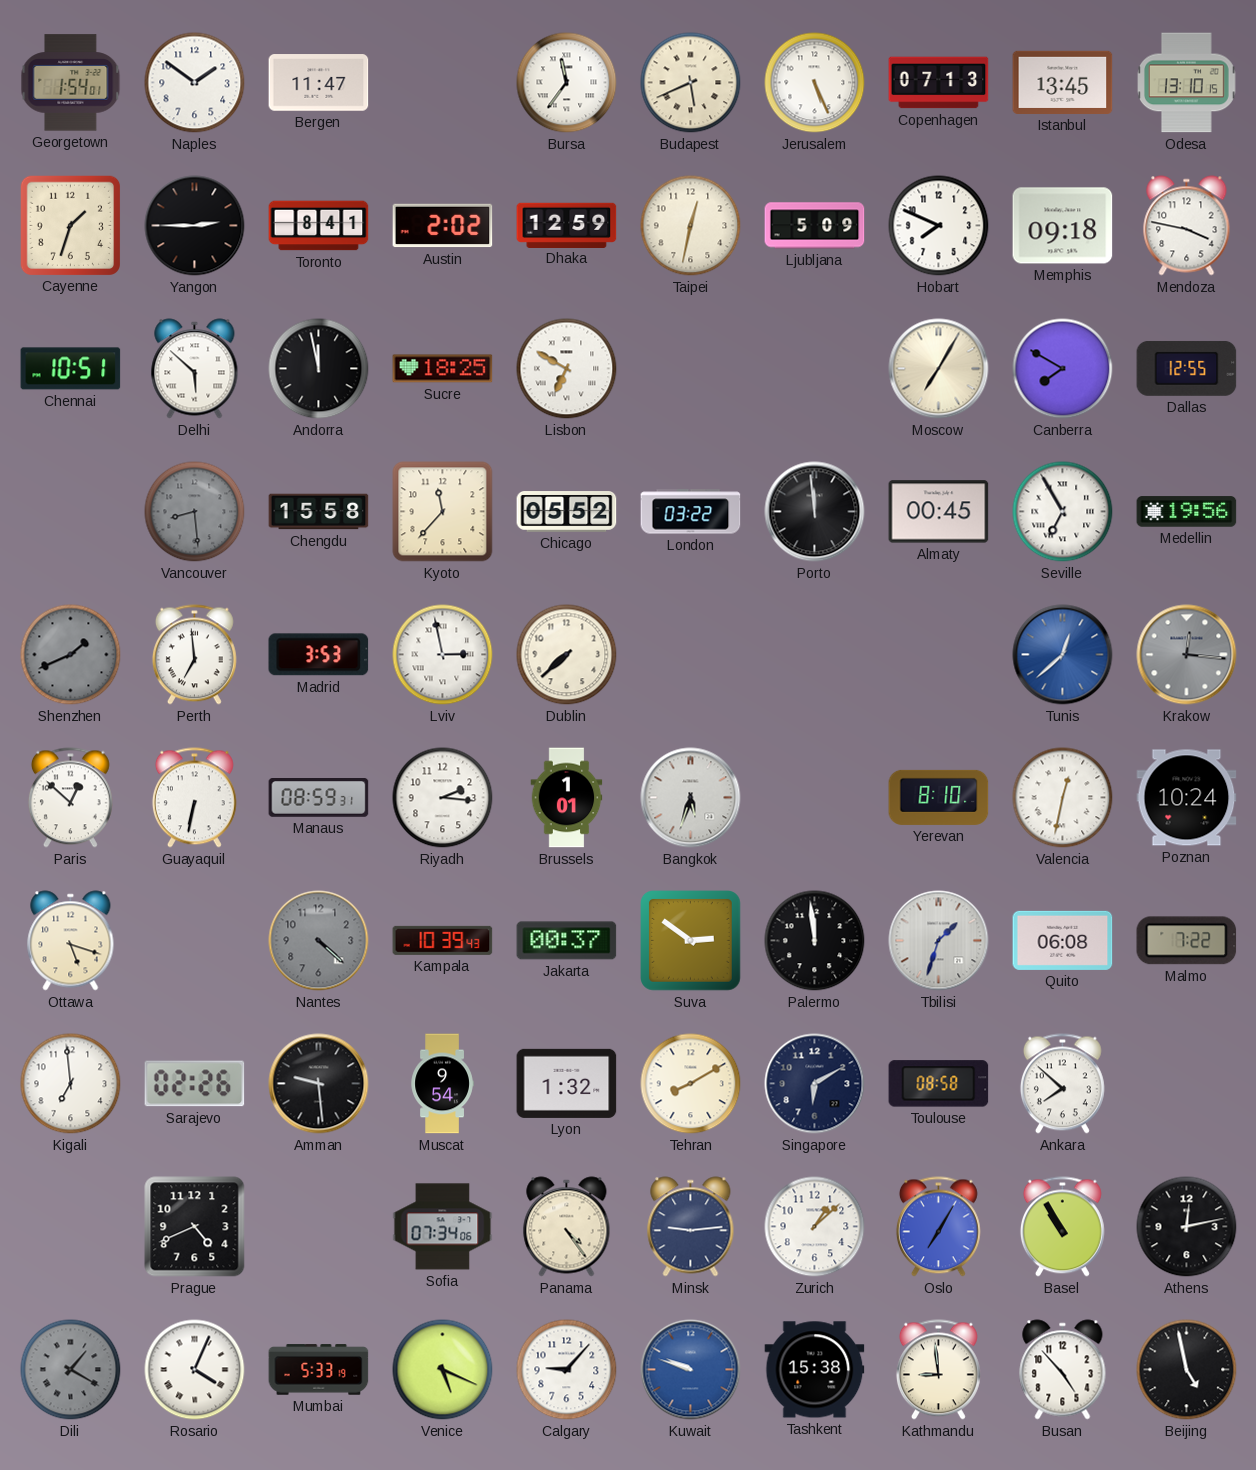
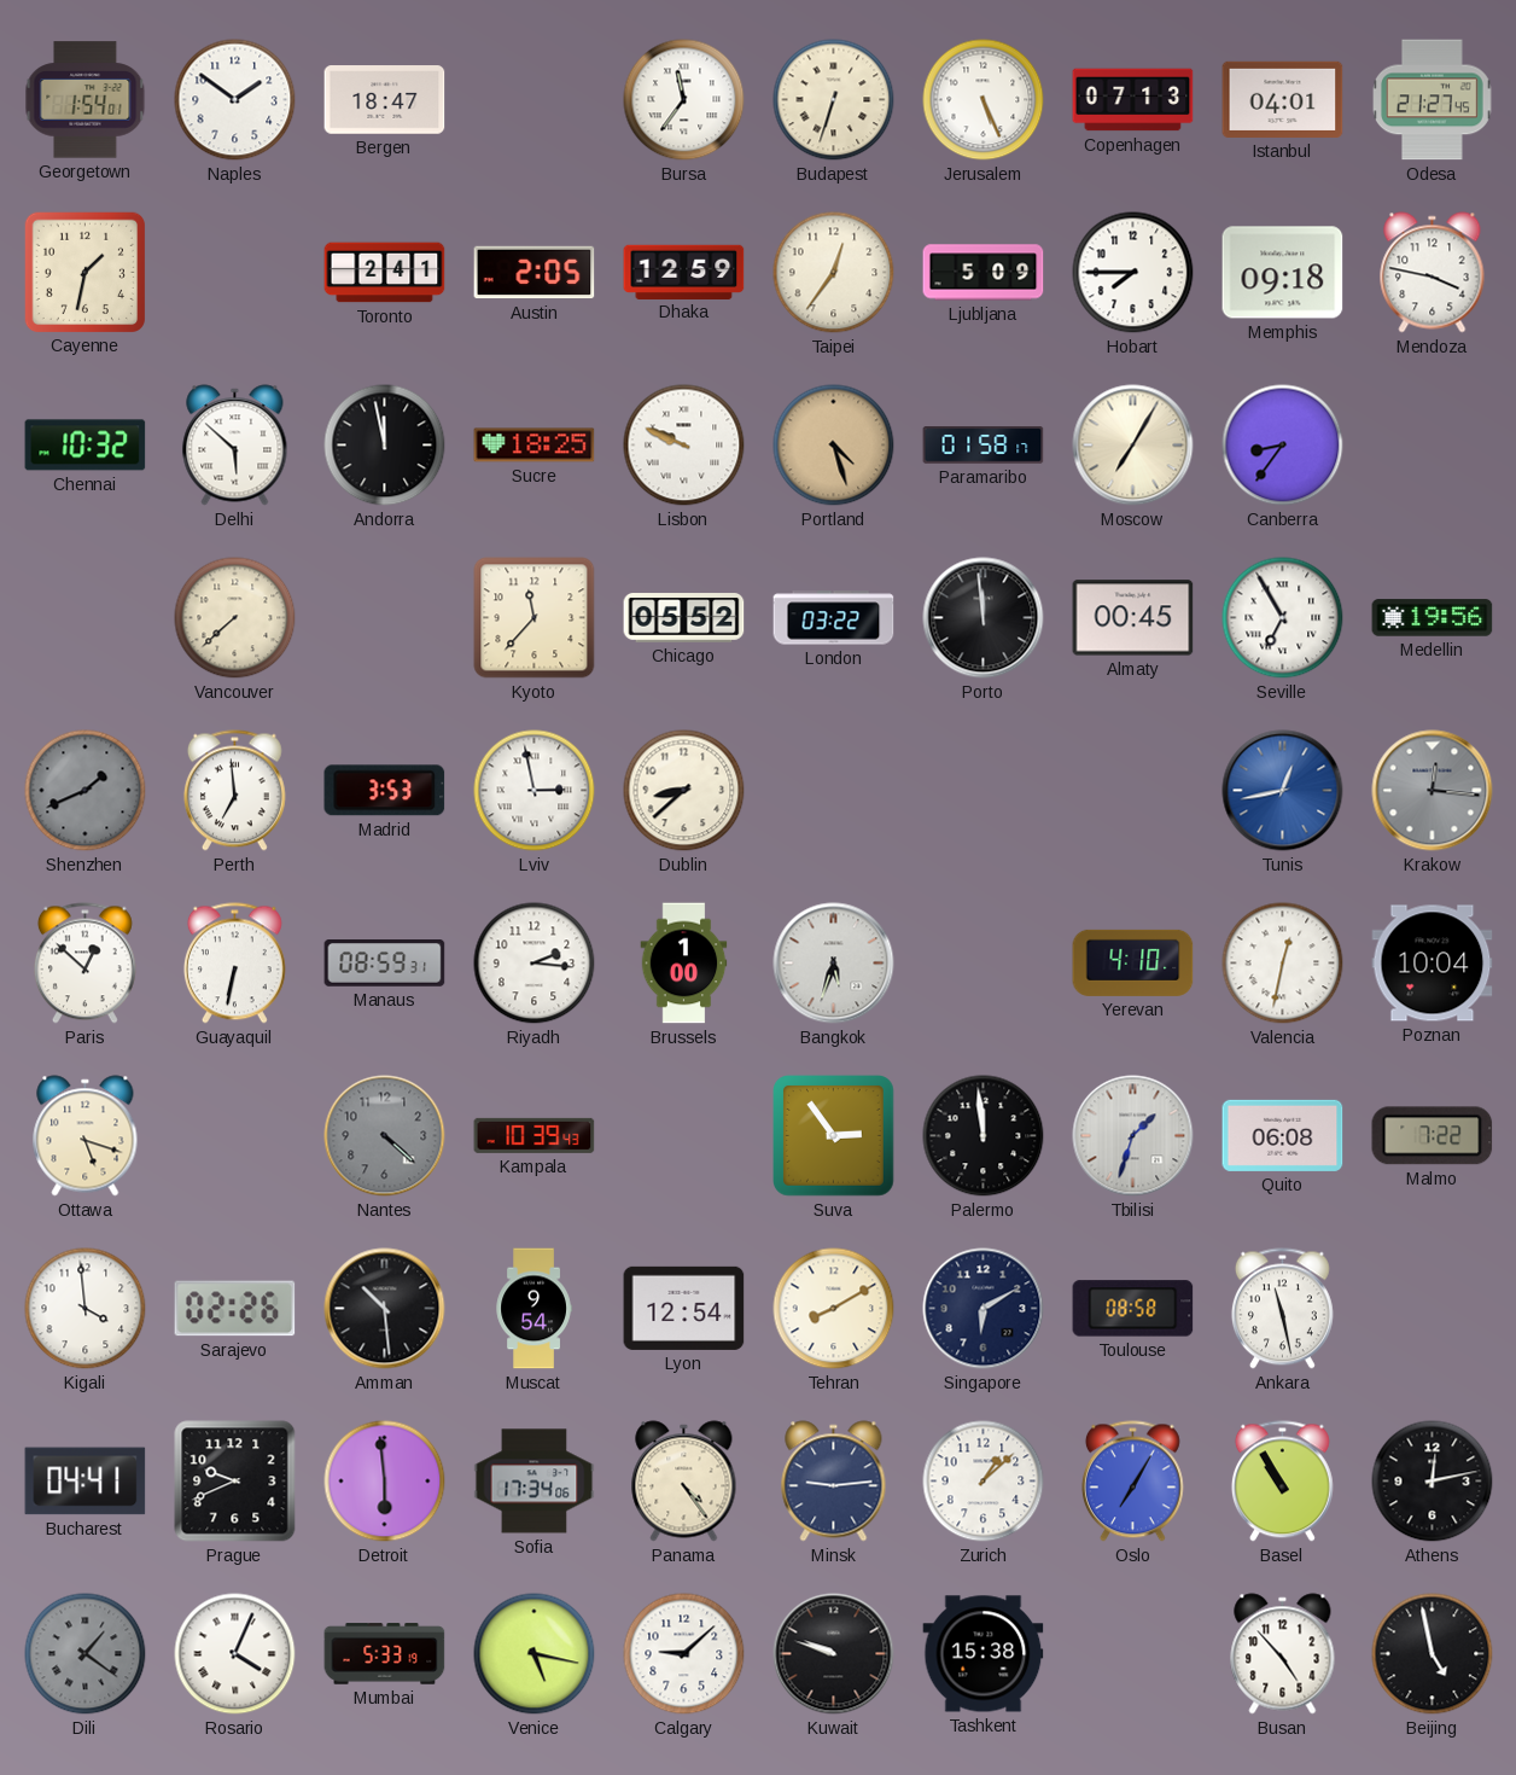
Bergen: 11:47 -> 18:47
Budapest: 5:41 -> 6:33
Istanbul: 13:45 -> 04:01
Odesa: 13:10 -> 21:27
Cayenne: 1:33 -> 1:32
Yangon: 2:45 -> none
Toronto: 8:41 -> 2:41
Austin: 2:02 -> 2:05
Taipei: 12:32 -> 12:36
Hobart: 7:49 -> 7:45
Chennai: 10:51 -> 10:32
Lisbon: 6:50 -> 9:49
Portland: none -> 4:27
Paramaribo: none -> 01:58
Canberra: 7:50 -> 8:36
Dallas: 12:55 -> none
Vancouver: 8:29 -> 7:38
Vancouver dial: grey -> cream
Chengdu: 15:58 -> none
Dublin: 7:38 -> 8:38
Tunis: 12:38 -> 12:43
Brussels: 1:01 -> 1:00
Yerevan: 8:10 -> 4:10
Poznan: 10:24 -> 10:04
Jakarta: 00:37 -> none
Suva: 2:51 -> 2:54
Kigali: 6:59 -> 3:59
Amman: 9:29 -> 10:29
Lyon: 1:32 -> 12:54
Ankara: 7:52 -> 11:28
Bucharest: none -> 04:41
Prague: 4:41 -> 9:41
Detroit: none -> 5:59
Sofia: 07:34 -> 17:34
Dili: 1:20 -> 1:21
Venice: 5:19 -> 5:17
Calgary: 9:07 -> 9:08
Kuwait dial: blue -> black
Kathmandu: 8:59 -> none
